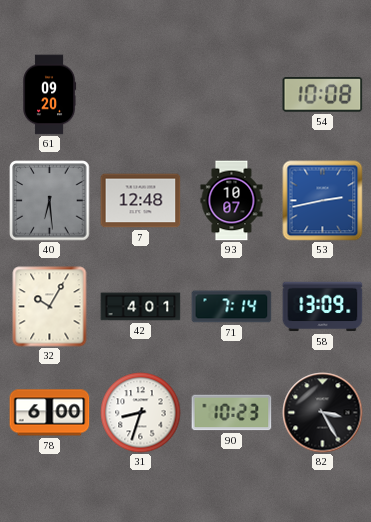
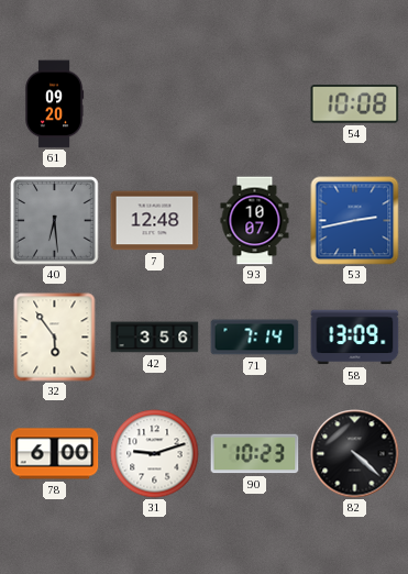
32: 10:05 -> 5:54
42: 4:01 -> 3:56
31: 8:33 -> 9:12
82: 3:25 -> 4:22
